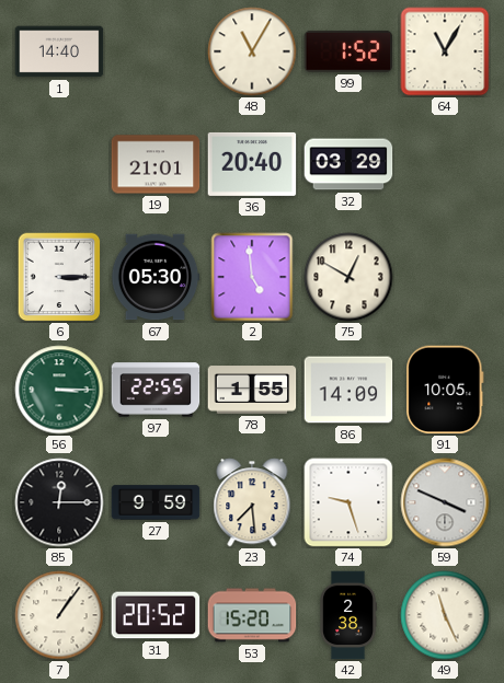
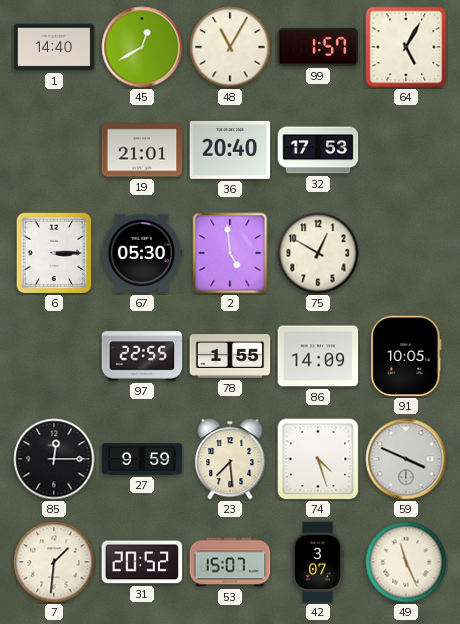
45: none -> 12:40
99: 1:52 -> 1:57
64: 11:05 -> 5:05
32: 03:29 -> 17:53
56: 3:15 -> none
74: 9:27 -> 4:27
7: 1:06 -> 1:31
53: 15:20 -> 15:07
42: 2:38 -> 3:07
